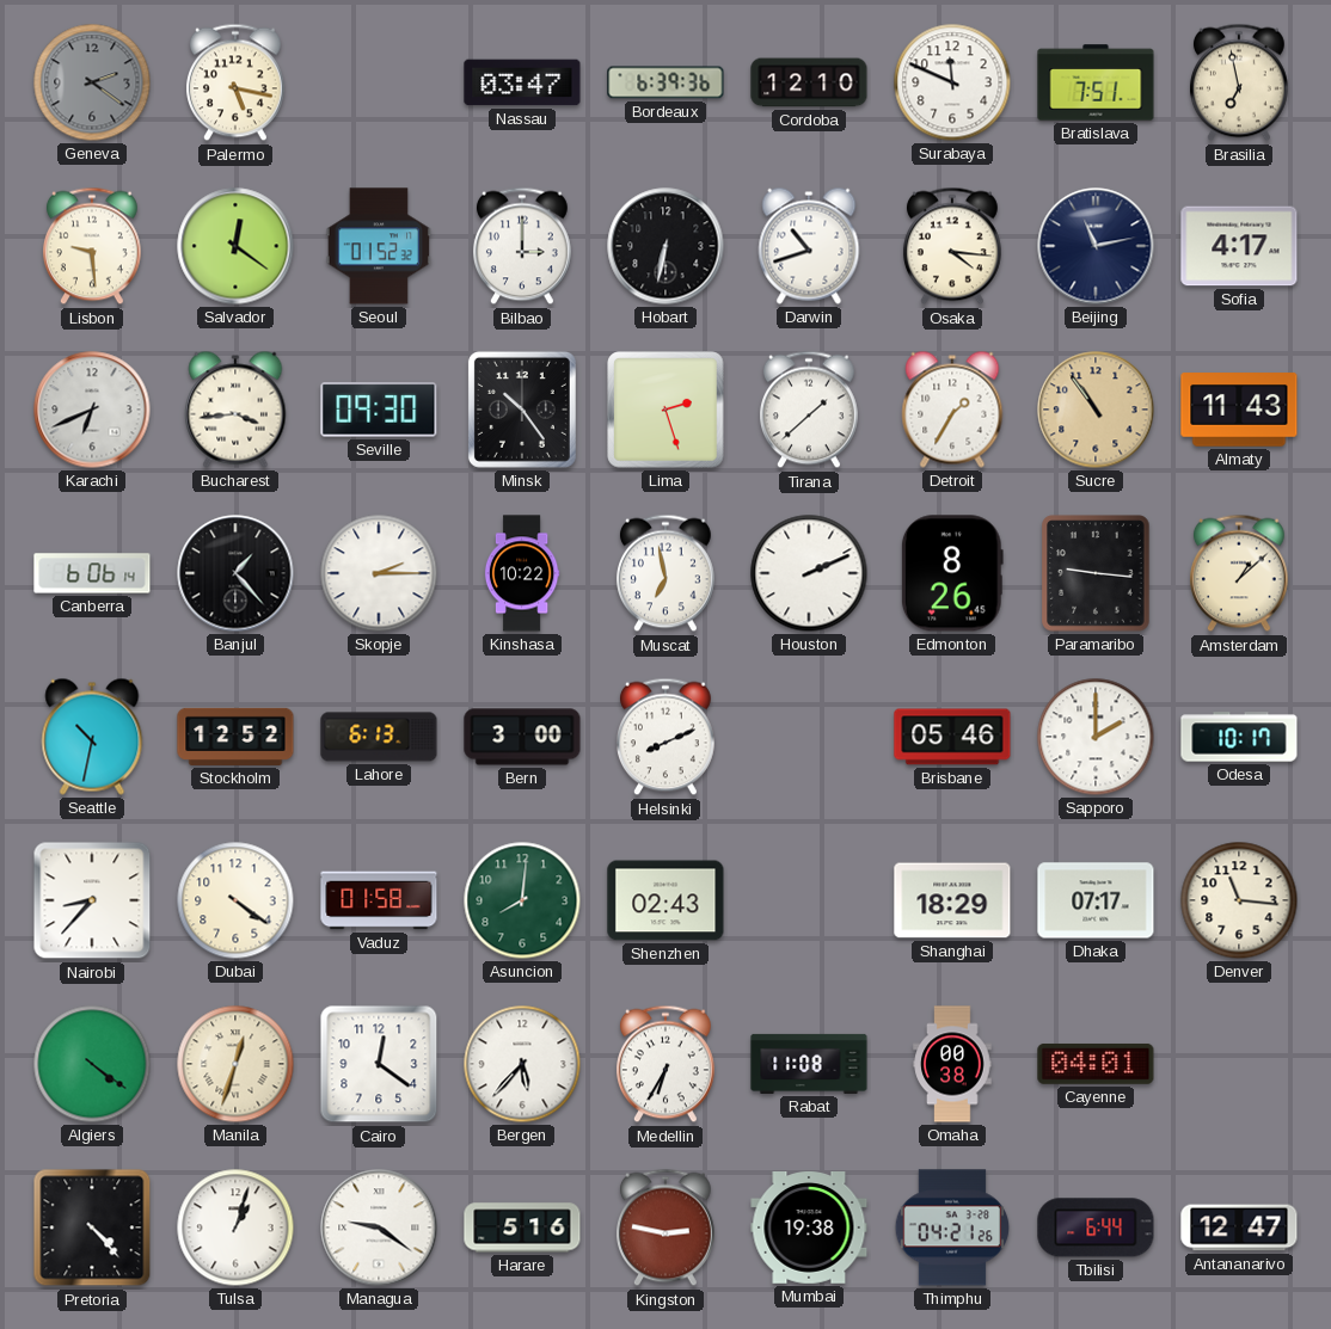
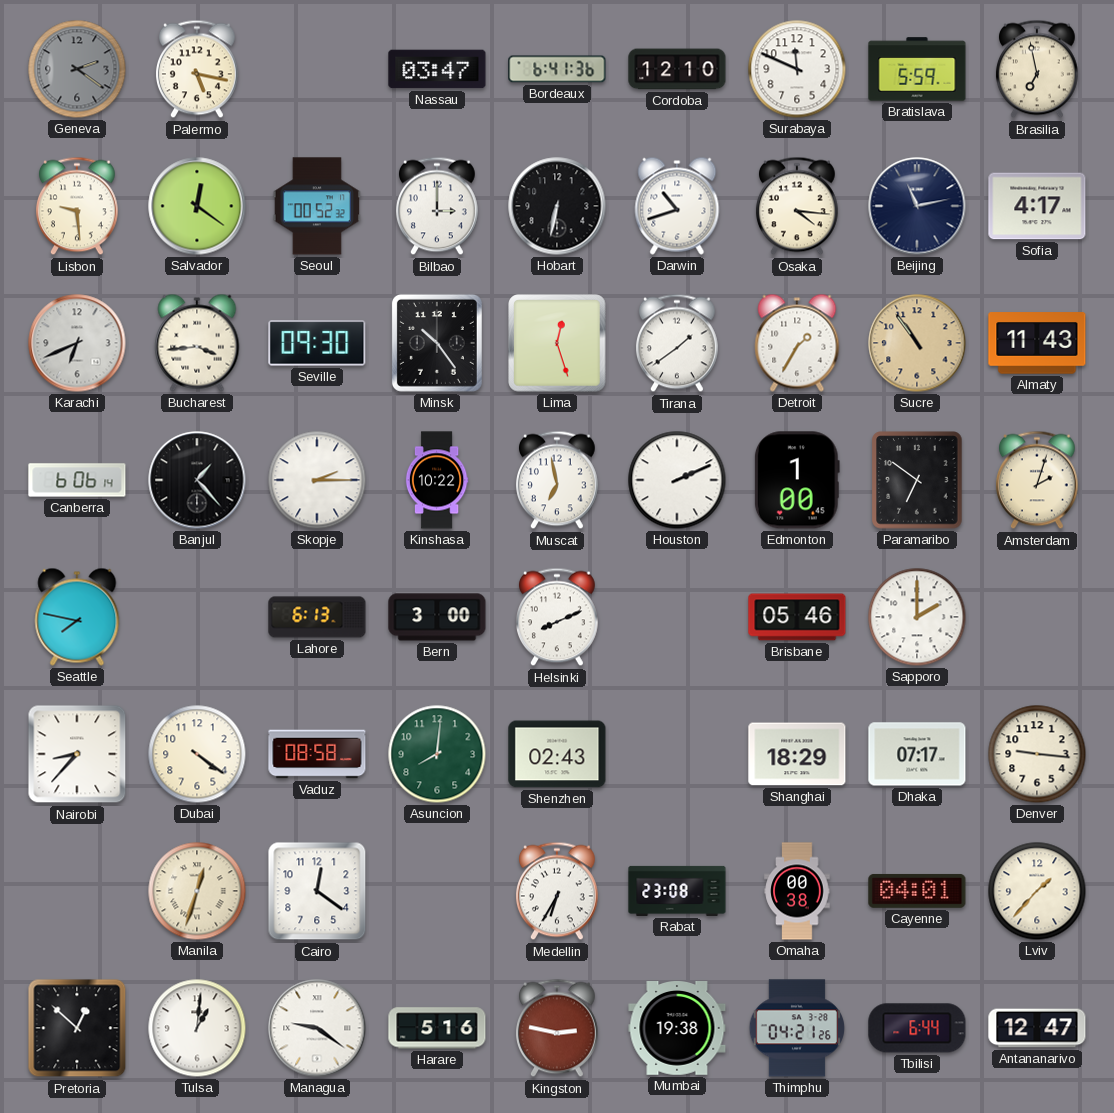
Bordeaux: 6:39 -> 6:41
Bratislava: 7:51 -> 5:59
Seoul: 01:52 -> 00:52
Lima: 2:27 -> 12:27
Tirana: 1:38 -> 1:39
Edmonton: 8:26 -> 1:00
Paramaribo: 9:16 -> 6:51
Amsterdam: 1:08 -> 2:03
Seattle: 10:32 -> 7:47
Stockholm: 12:52 -> none
Odesa: 10:17 -> none
Vaduz: 01:58 -> 08:58
Denver: 11:16 -> 9:16
Algiers: 4:21 -> none
Bergen: 5:37 -> none
Rabat: 11:08 -> 23:08
Lviv: none -> 1:37
Pretoria: 4:23 -> 12:52
Tulsa: 1:03 -> 1:01
